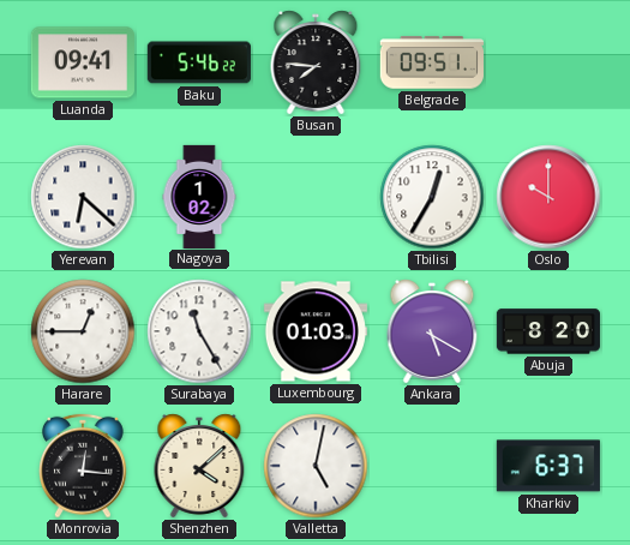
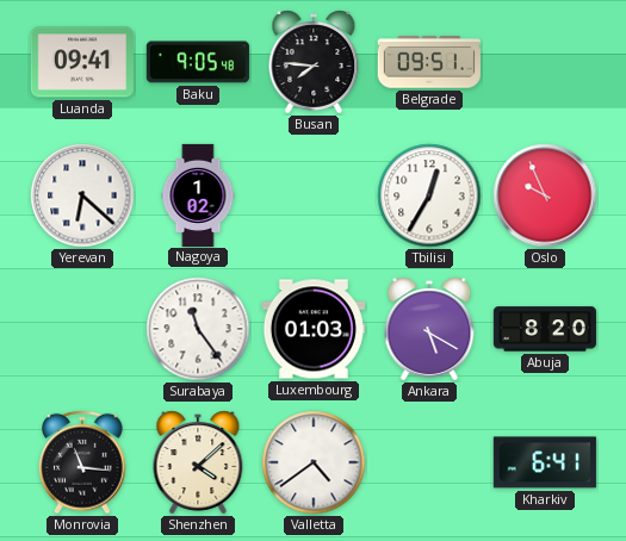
Baku: 5:46 -> 9:05
Oslo: 10:00 -> 9:56
Harare: 12:45 -> none
Surabaya: 11:25 -> 11:24
Monrovia: 12:16 -> 11:16
Valletta: 5:02 -> 4:39
Kharkiv: 6:37 -> 6:41
